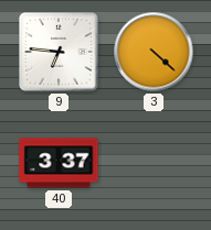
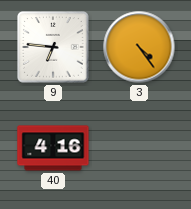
3: 4:22 -> 4:24
40: 3:37 -> 4:16
